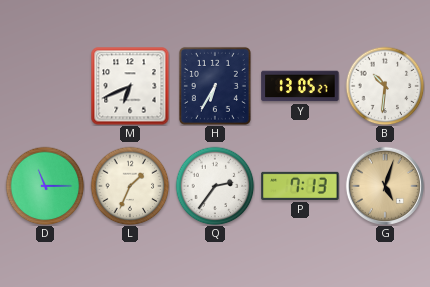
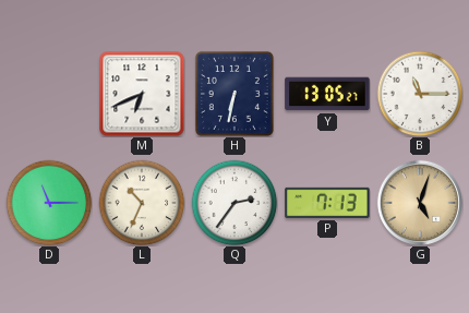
H: 6:35 -> 6:32
B: 10:31 -> 11:15
L: 1:34 -> 10:34
